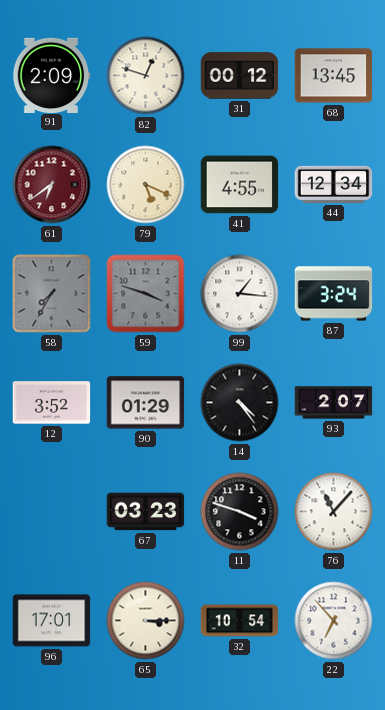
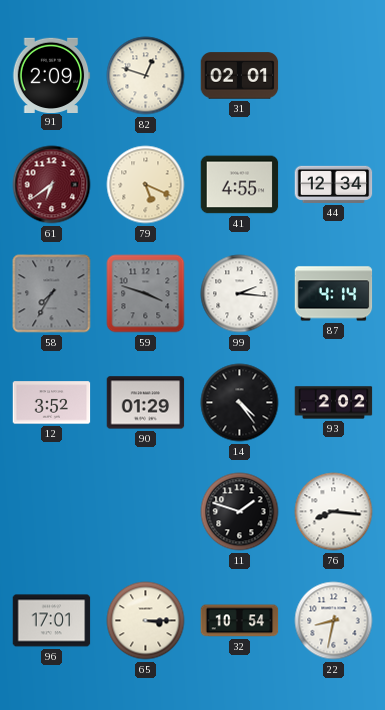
31: 00:12 -> 02:01
68: 13:45 -> none
99: 1:16 -> 2:16
87: 3:24 -> 4:14
93: 2:07 -> 2:02
67: 03:23 -> none
11: 3:48 -> 1:48
76: 11:07 -> 8:16
22: 6:53 -> 8:32
